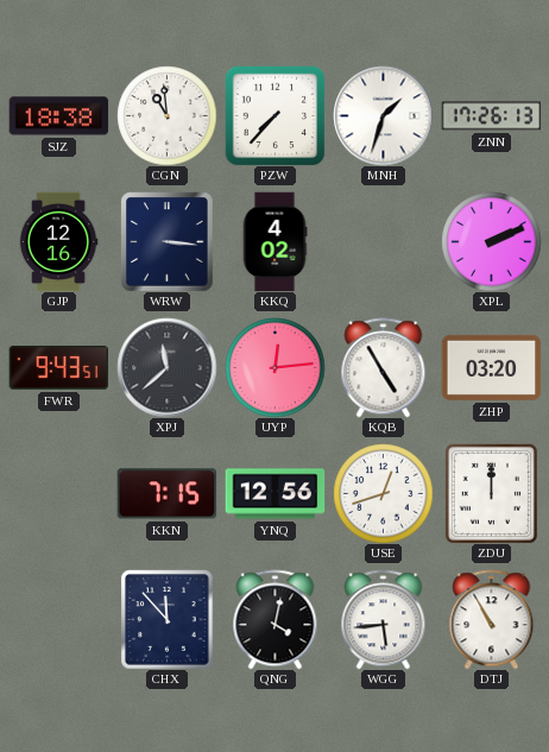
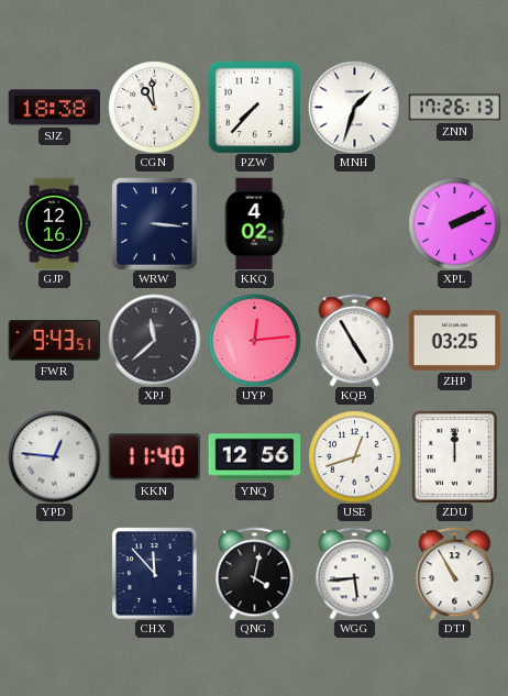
ZHP: 03:20 -> 03:25
YPD: none -> 12:46
KKN: 7:15 -> 11:40
